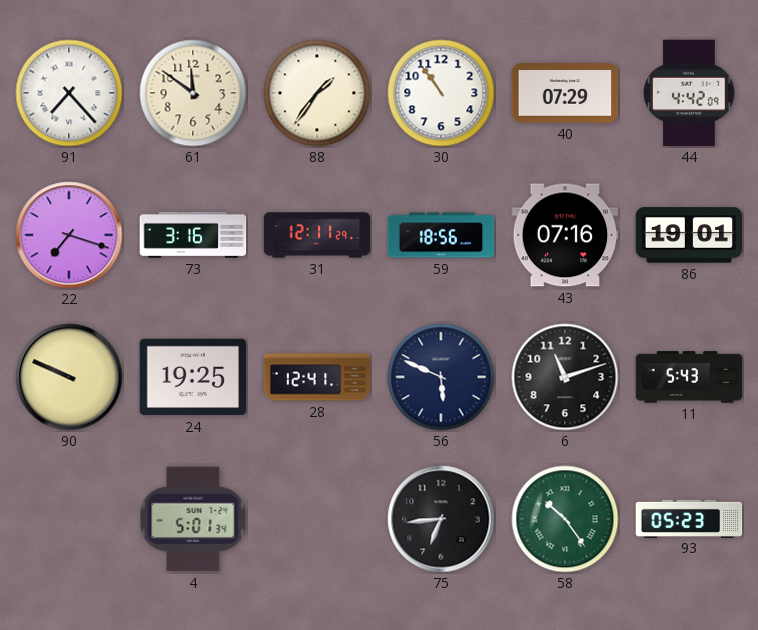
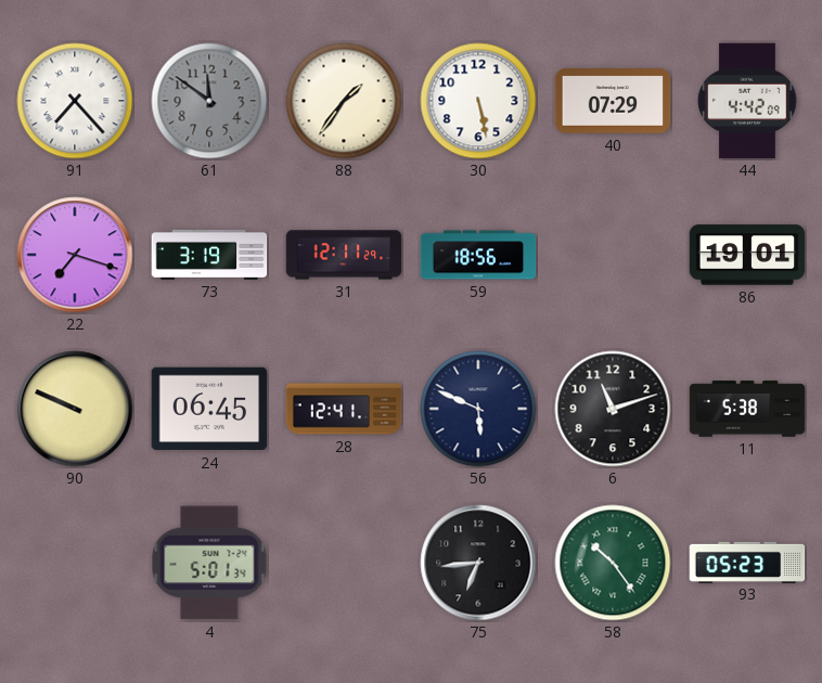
61 dial: cream -> grey
30: 10:54 -> 5:28
73: 3:16 -> 3:19
43: 07:16 -> none
24: 19:25 -> 06:45
11: 5:43 -> 5:38
